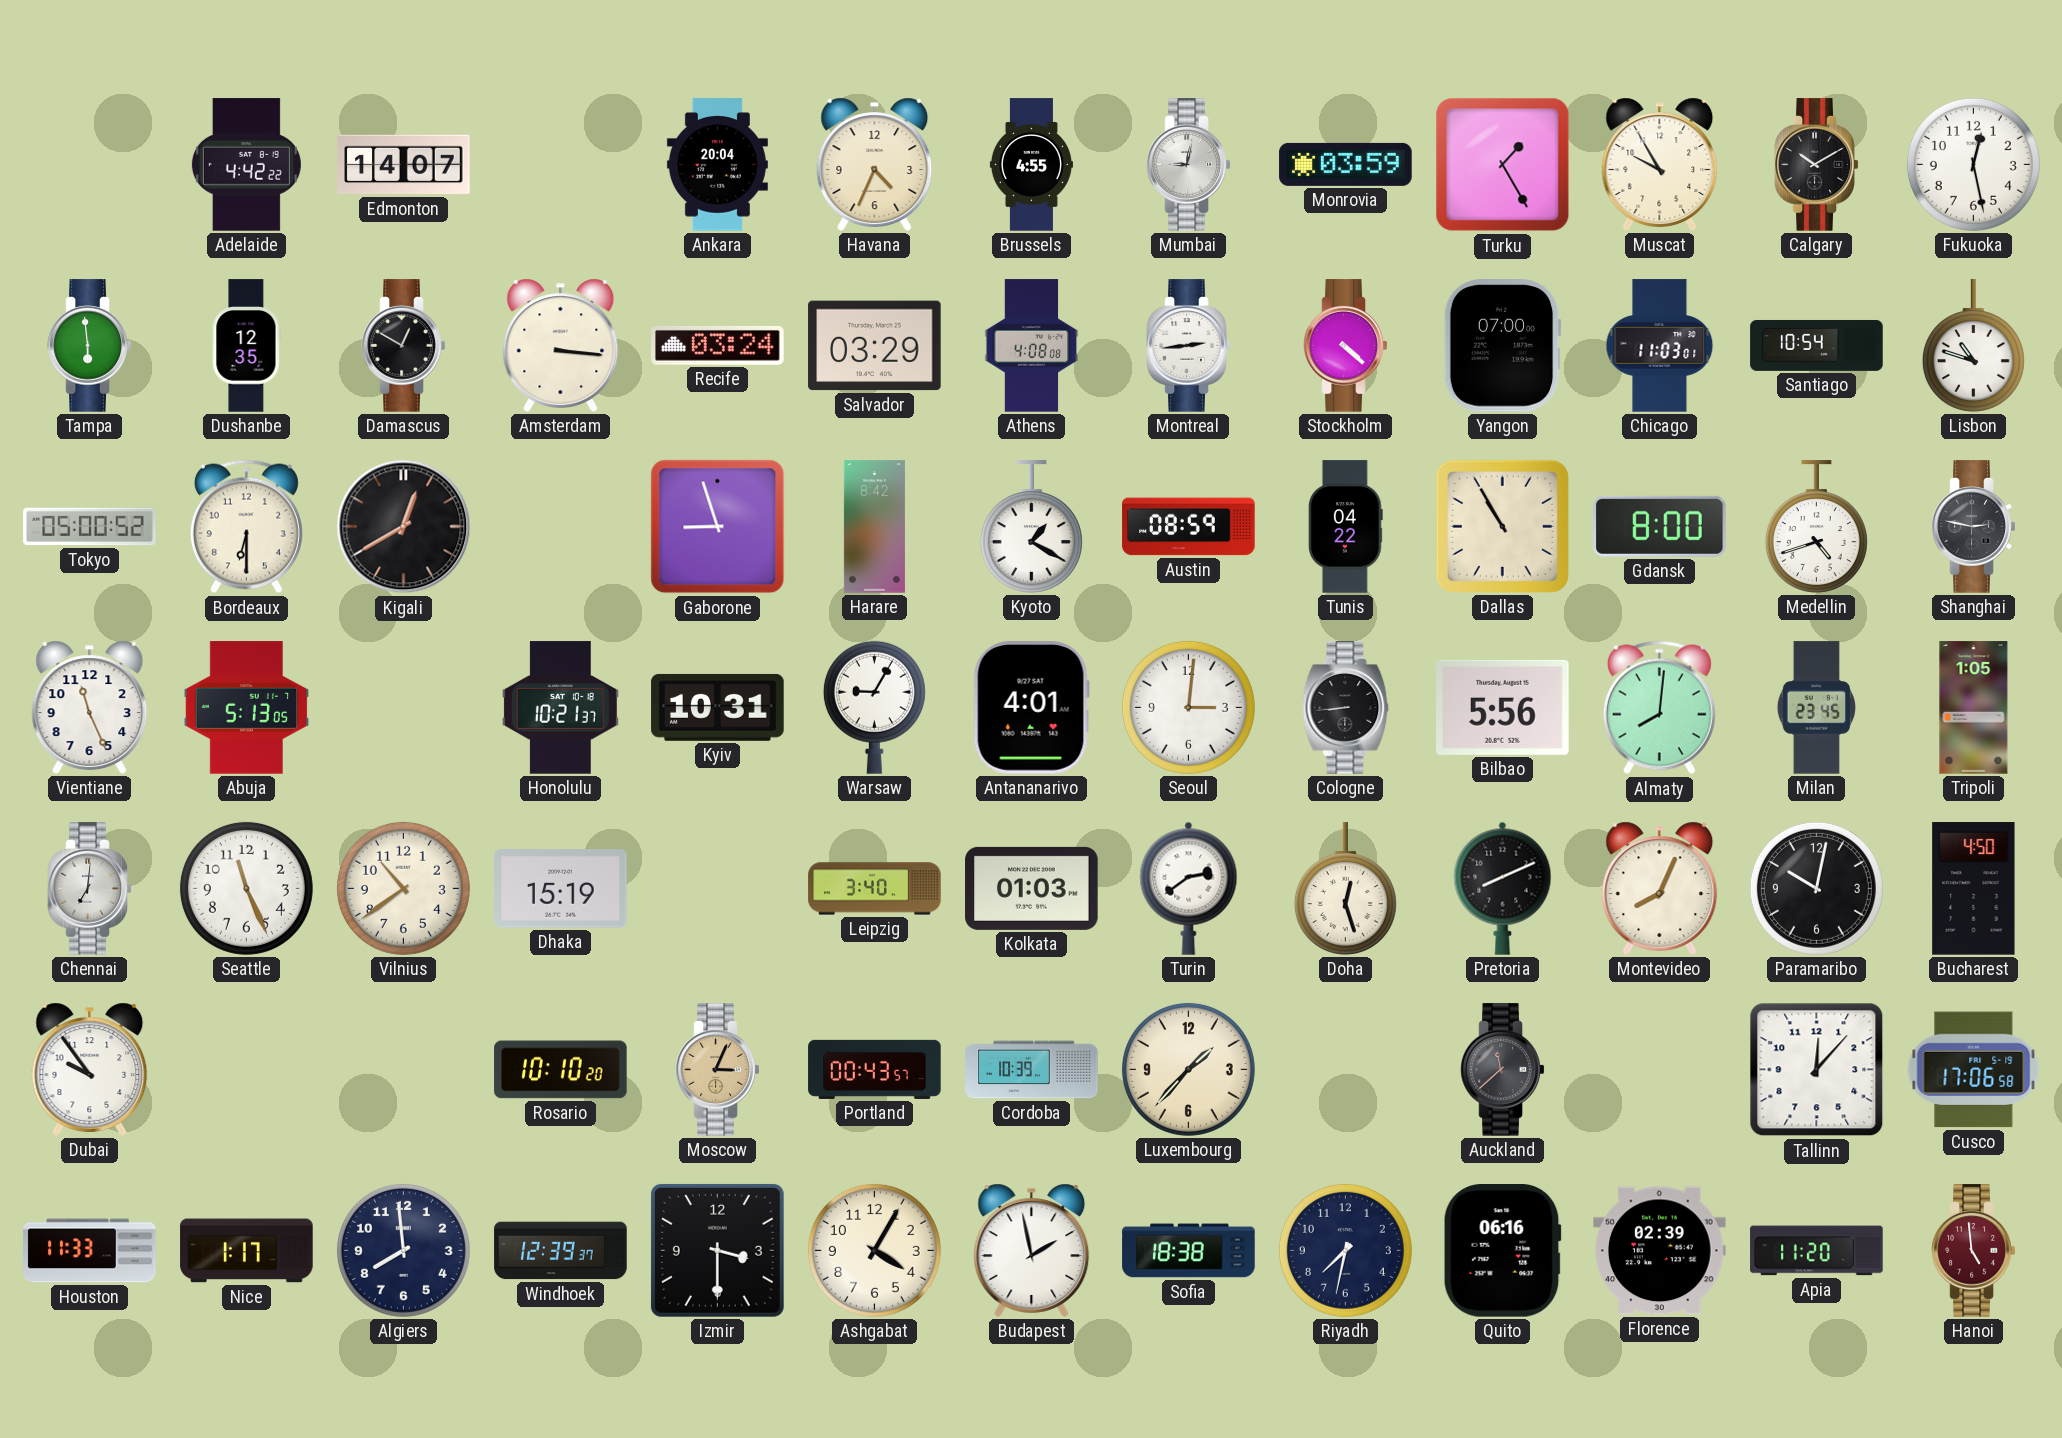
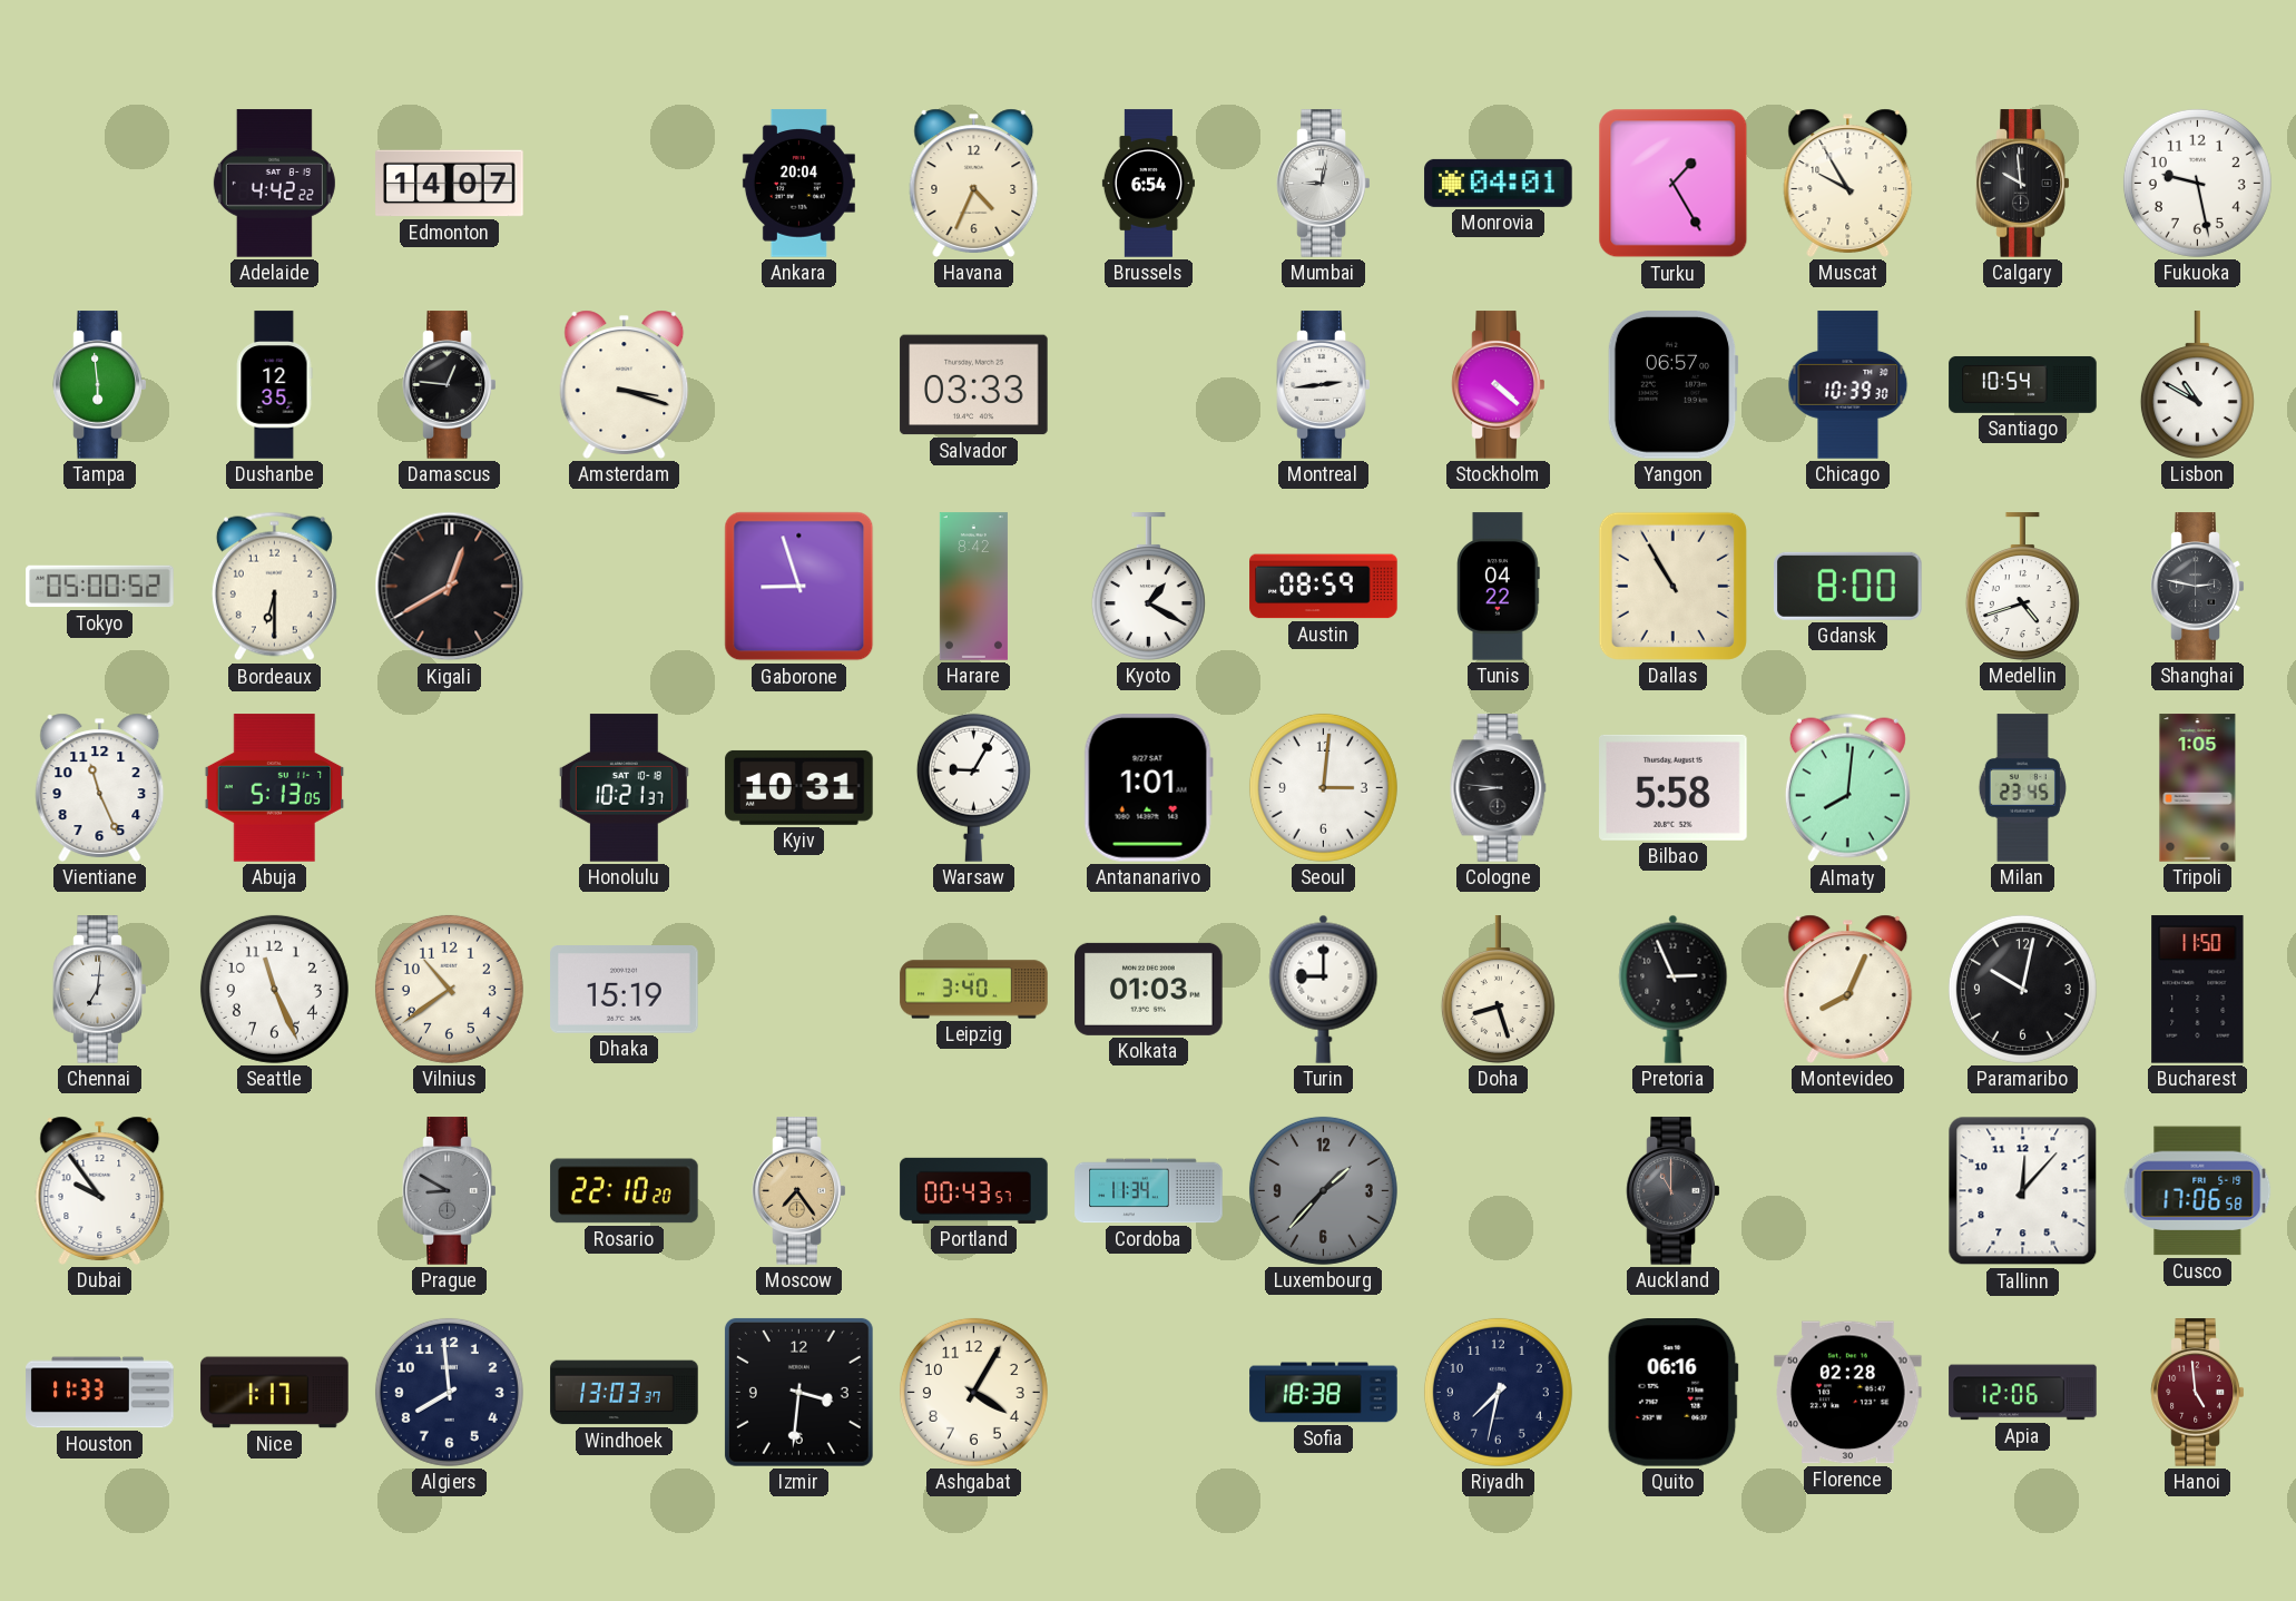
Brussels: 4:55 -> 6:54
Monrovia: 03:59 -> 04:01
Calgary: 10:10 -> 9:59
Fukuoka: 12:28 -> 9:28
Damascus: 12:50 -> 12:46
Amsterdam: 3:16 -> 3:18
Recife: 03:24 -> none
Salvador: 03:29 -> 03:33
Athens: 4:08 -> none
Yangon: 07:00 -> 06:57
Chicago: 11:03 -> 10:39
Lisbon: 10:48 -> 10:50
Antananarivo: 4:01 -> 1:01
Cologne: 8:44 -> 8:46
Bilbao: 5:56 -> 5:58
Turin: 2:39 -> 9:00
Doha: 12:27 -> 8:27
Pretoria: 8:11 -> 2:56
Bucharest: 4:50 -> 11:50
Prague: none -> 8:50
Rosario: 10:10 -> 22:10
Moscow: 3:04 -> 7:24
Cordoba: 10:39 -> 11:34
Luxembourg dial: cream -> grey
Auckland: 11:38 -> 11:00
Windhoek: 12:39 -> 13:03
Izmir: 3:30 -> 3:31
Budapest: 1:58 -> none
Florence: 02:39 -> 02:28
Apia: 11:20 -> 12:06
